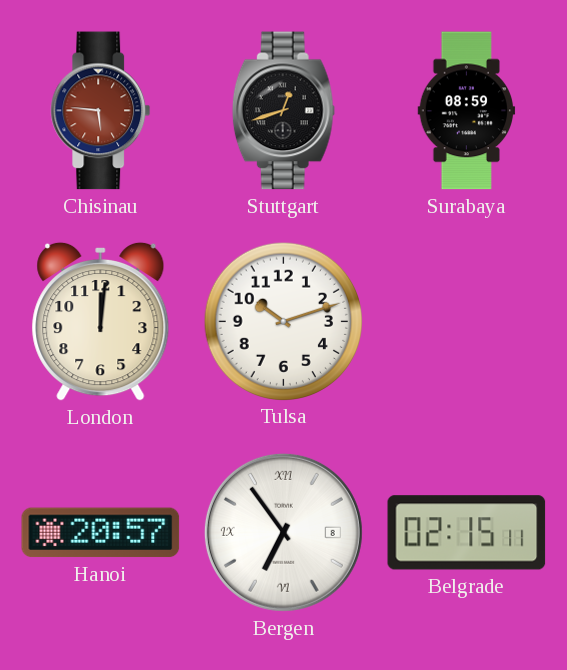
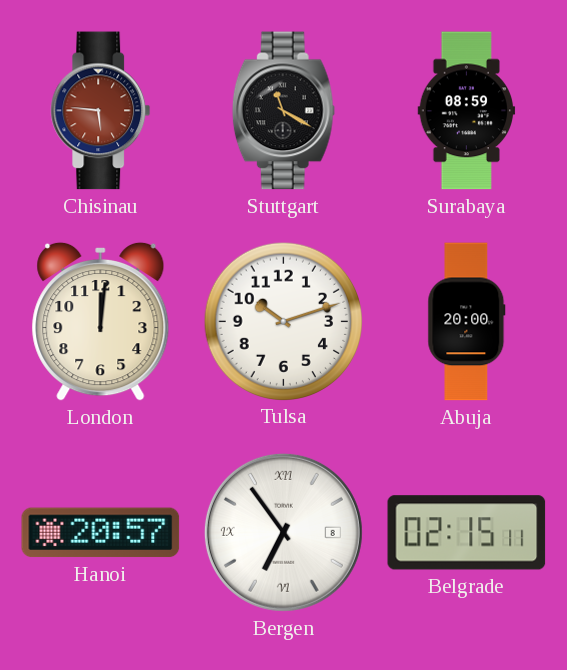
Stuttgart: 12:42 -> 11:20
Abuja: none -> 20:00
